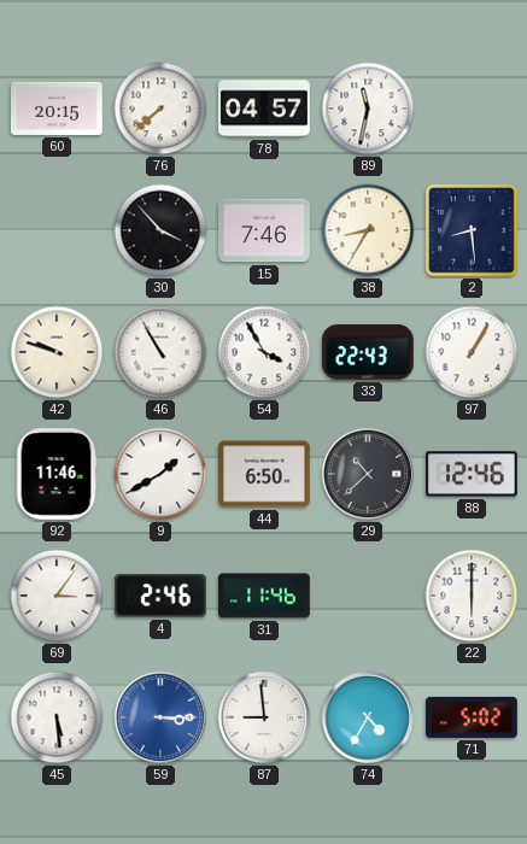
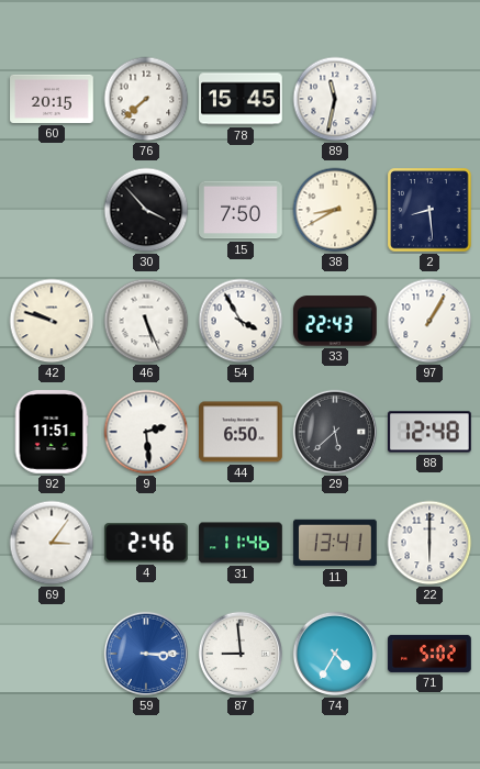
78: 04:57 -> 15:45
15: 7:46 -> 7:50
38: 8:35 -> 8:40
46: 10:55 -> 5:26
92: 11:46 -> 11:51
9: 1:40 -> 2:29
29: 10:38 -> 5:38
88: 12:46 -> 12:48
11: none -> 13:41
45: 5:29 -> none
